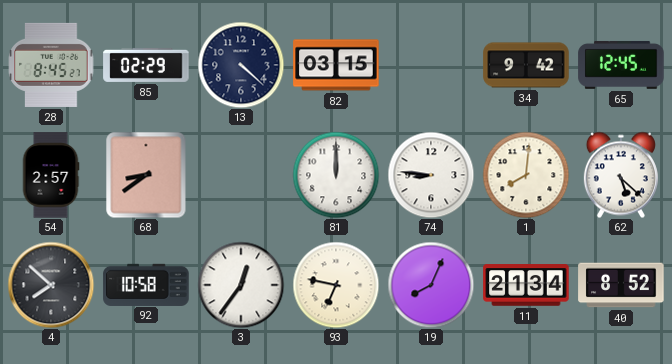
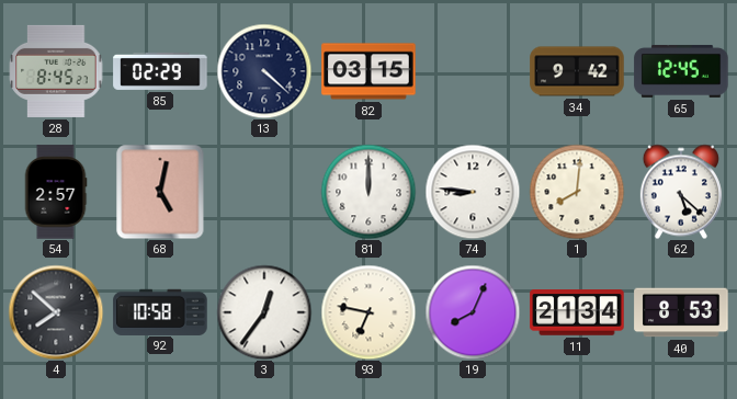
68: 8:39 -> 5:02
40: 8:52 -> 8:53
